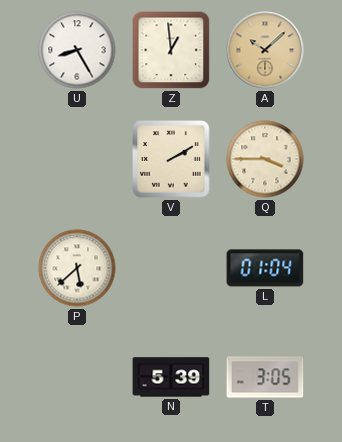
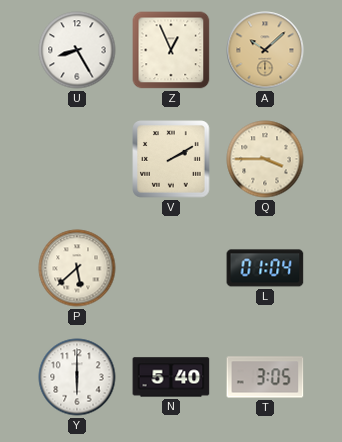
Z: 12:59 -> 12:56
Y: none -> 6:00
N: 5:39 -> 5:40
